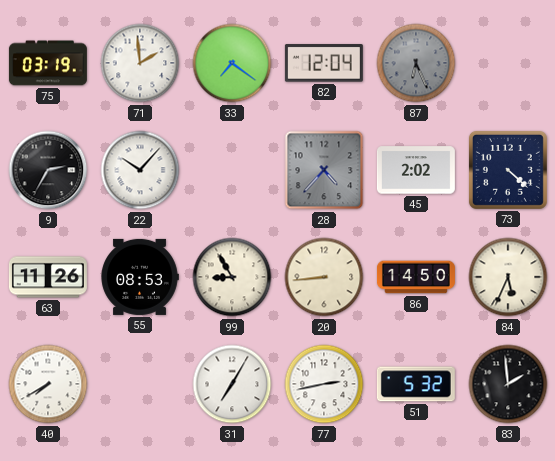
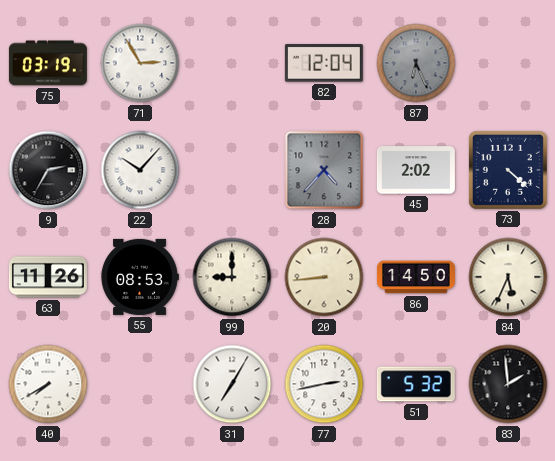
71: 1:59 -> 2:55
33: 7:21 -> none
99: 8:55 -> 9:00
